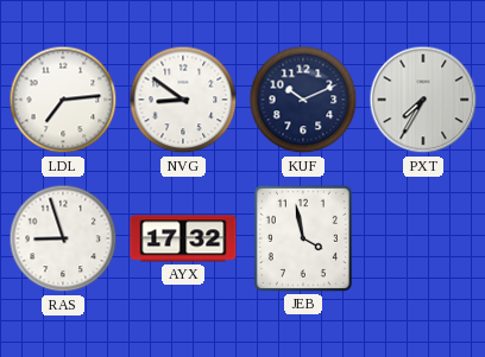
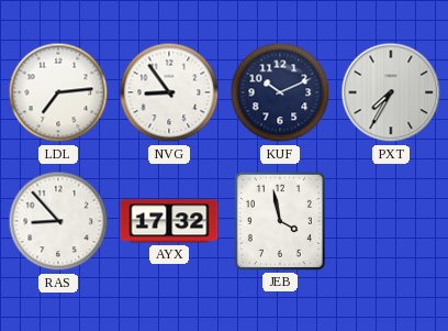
NVG: 8:51 -> 8:54
RAS: 8:57 -> 8:53
